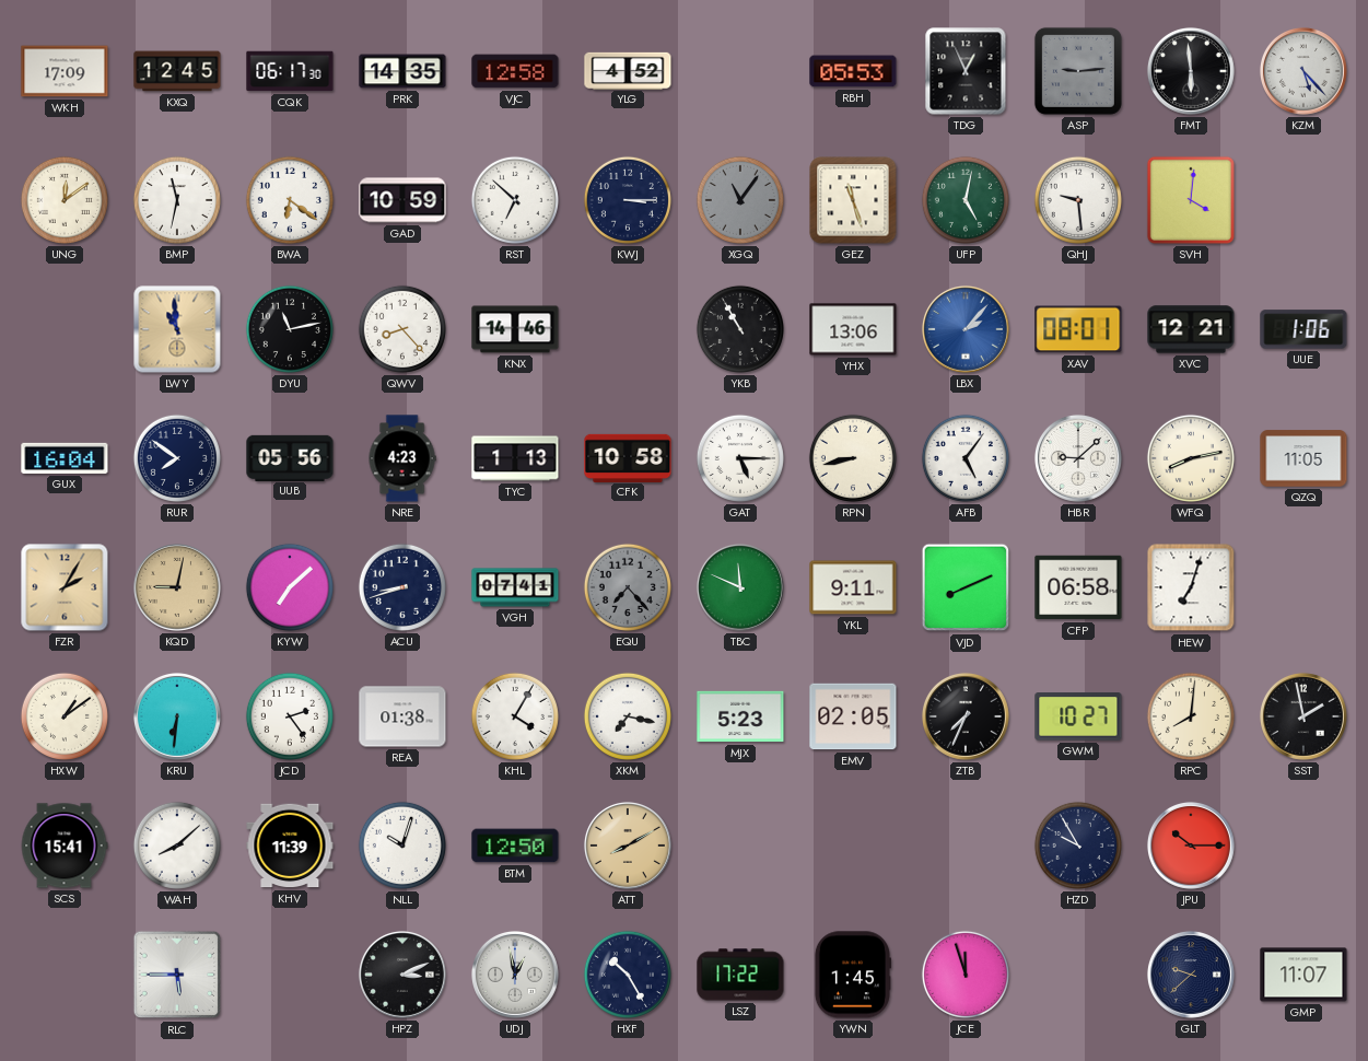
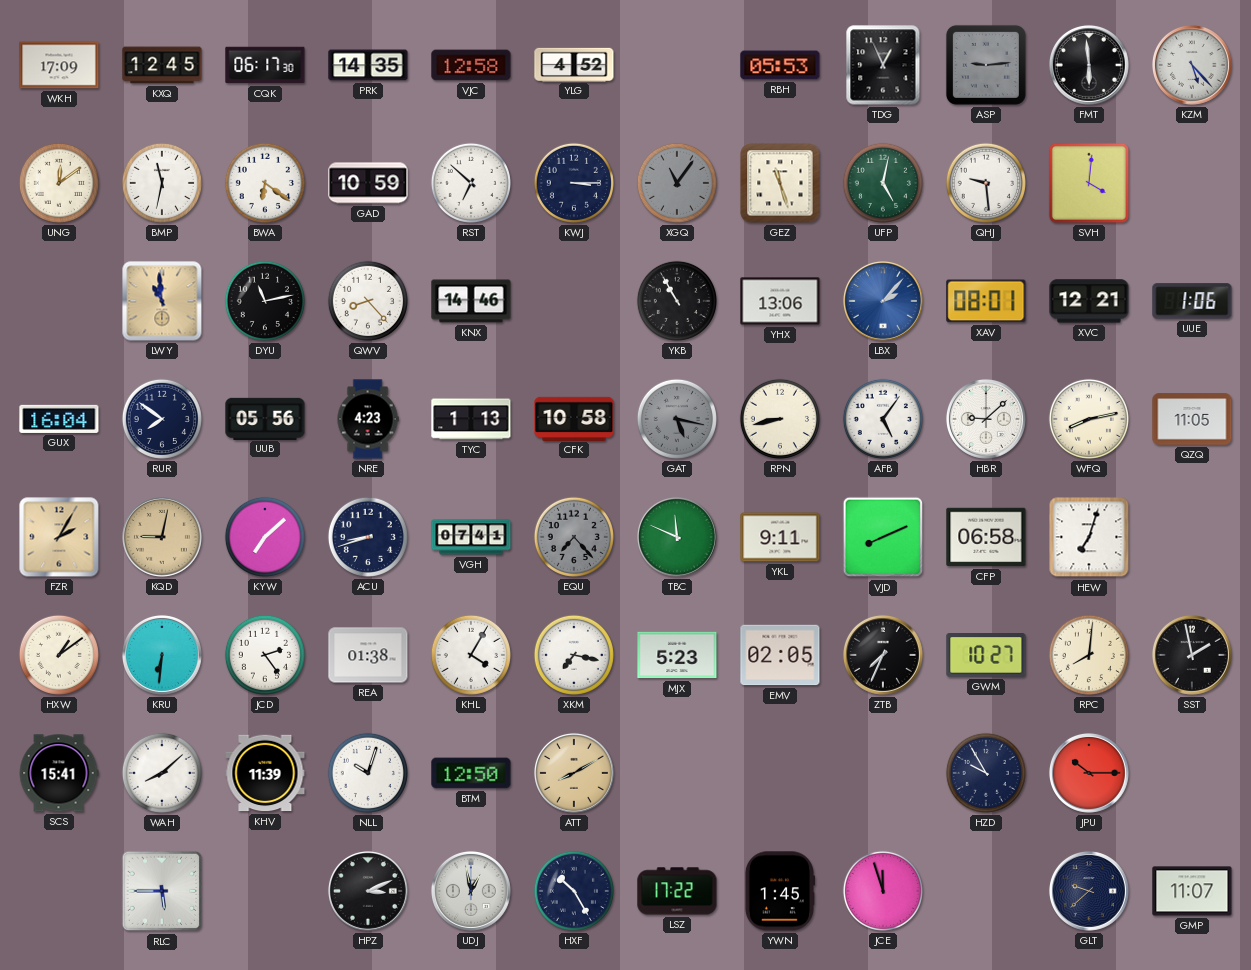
GAT: 5:15 -> 5:17
GAT dial: white -> grey
